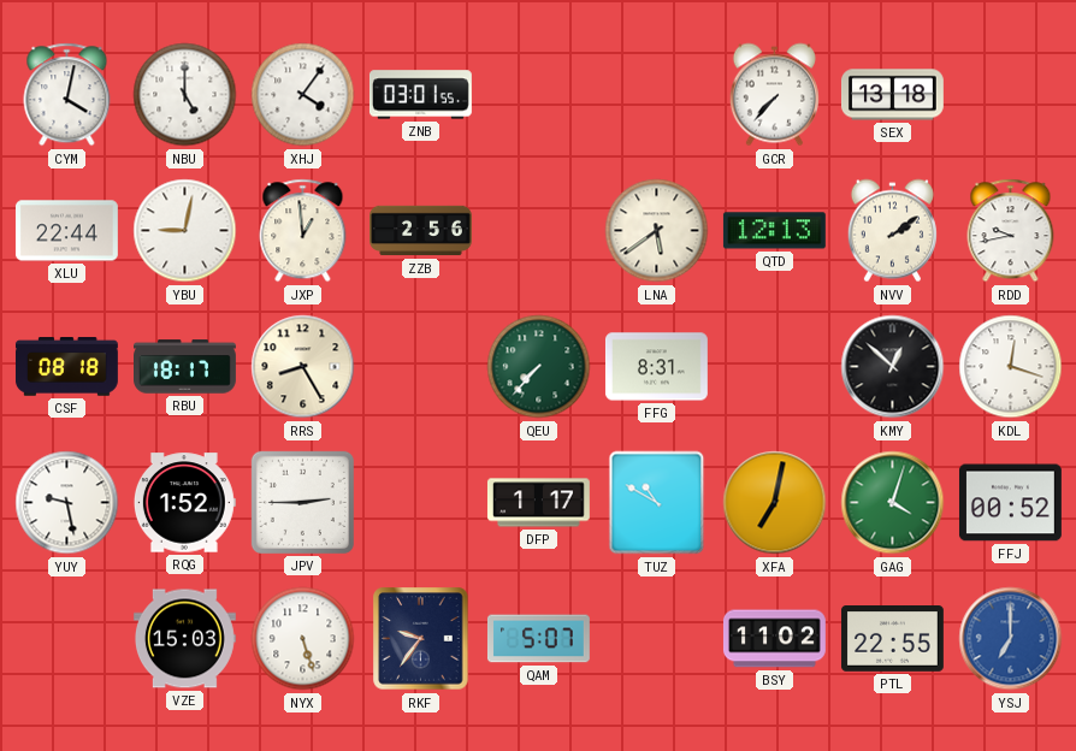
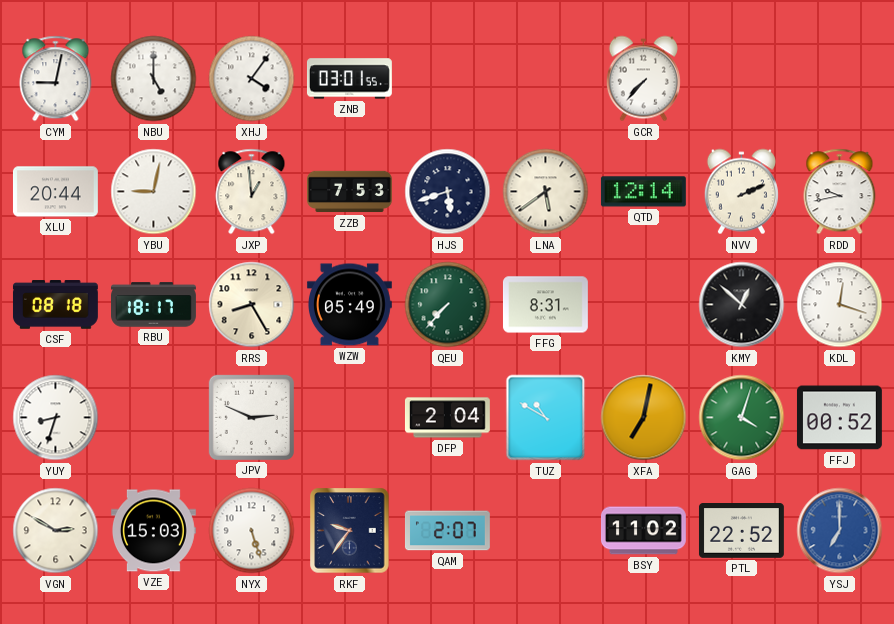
CYM: 4:02 -> 9:02
SEX: 13:18 -> none
XLU: 22:44 -> 20:44
ZZB: 2:56 -> 7:53
HJS: none -> 5:42
QTD: 12:13 -> 12:14
NVV: 2:09 -> 2:11
WZW: none -> 05:49
YUY: 9:28 -> 8:33
RQG: 1:52 -> none
JPV: 2:45 -> 2:49
DFP: 1:17 -> 2:04
VGN: none -> 2:50
QAM: 5:07 -> 2:07
PTL: 22:55 -> 22:52
